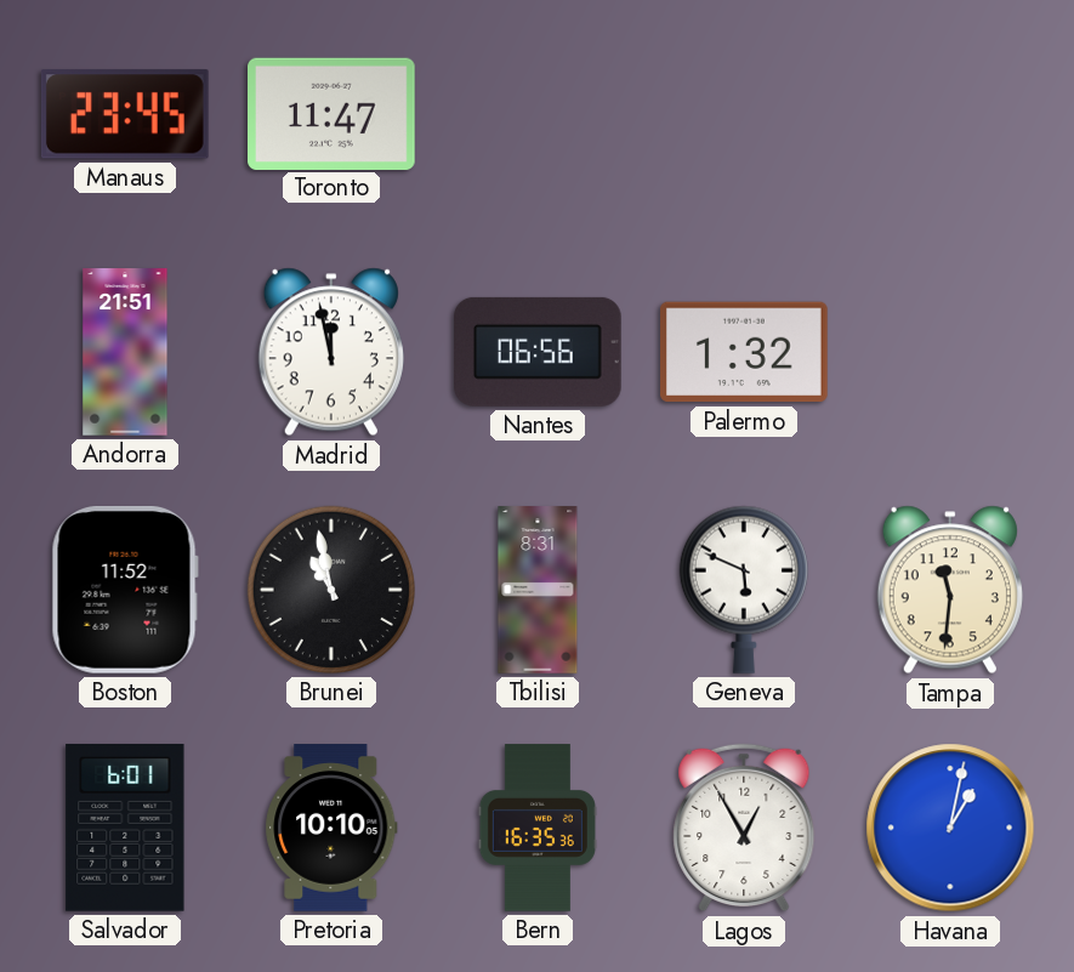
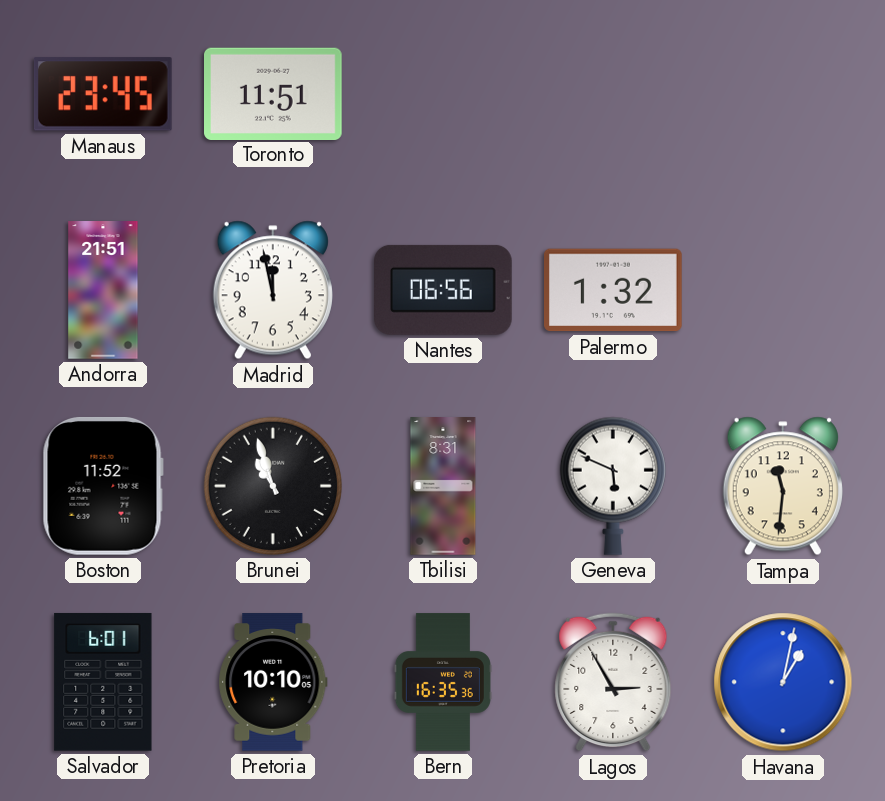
Toronto: 11:47 -> 11:51
Brunei: 10:58 -> 10:57
Lagos: 12:55 -> 2:55
